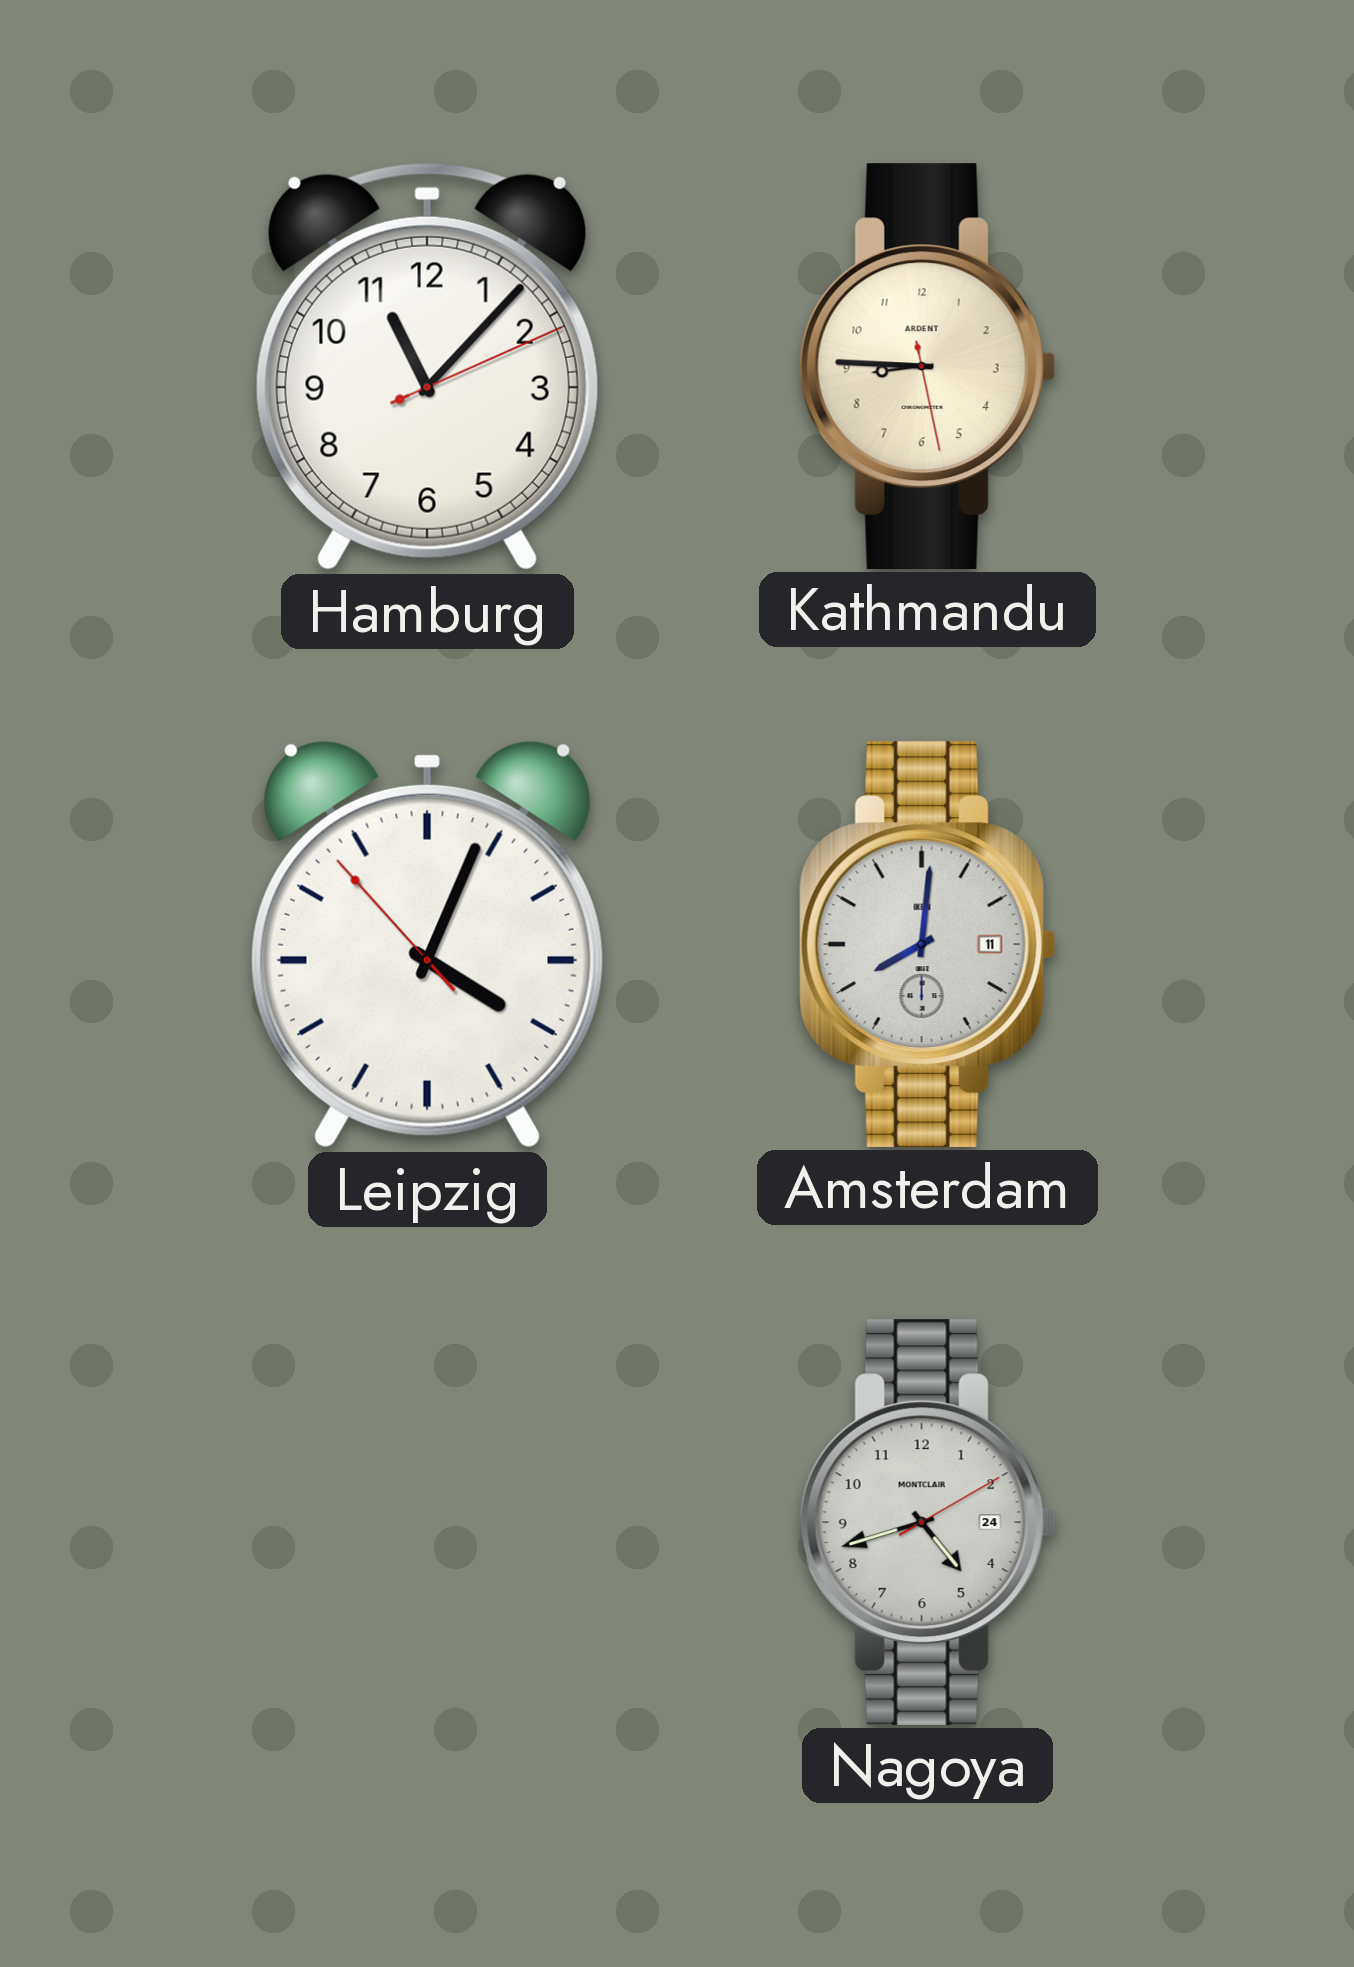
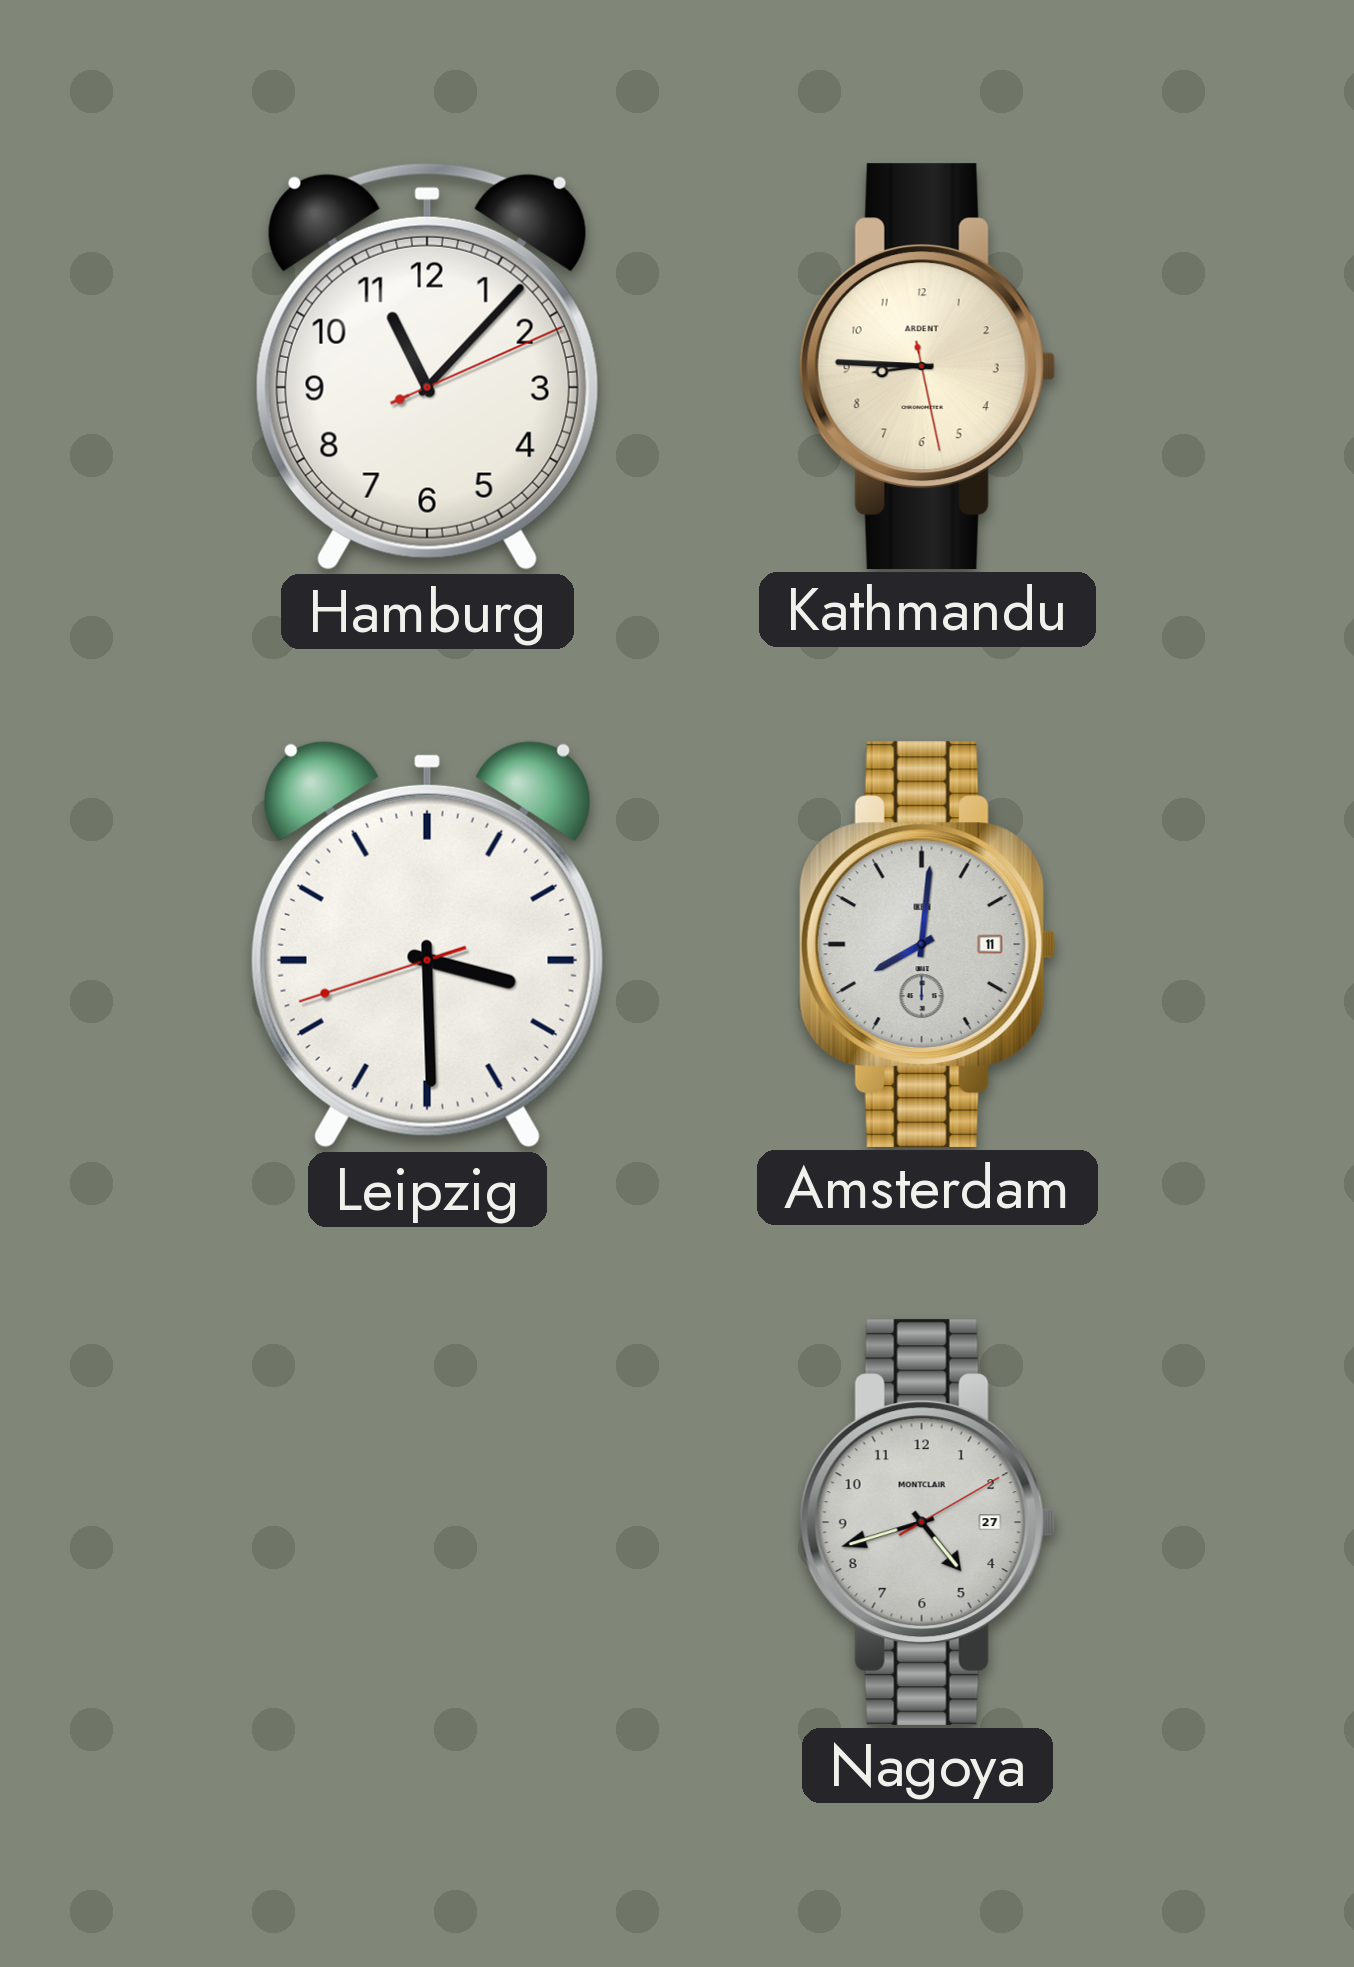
Leipzig: 4:03 -> 3:29
Nagoya date: 24 -> 27
